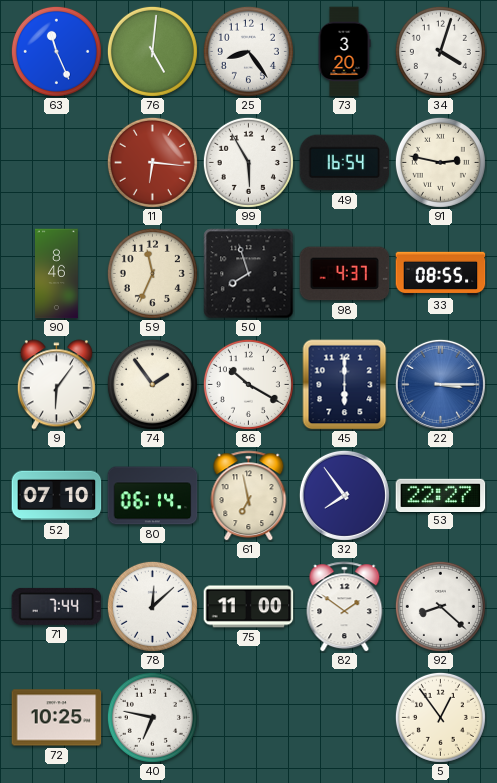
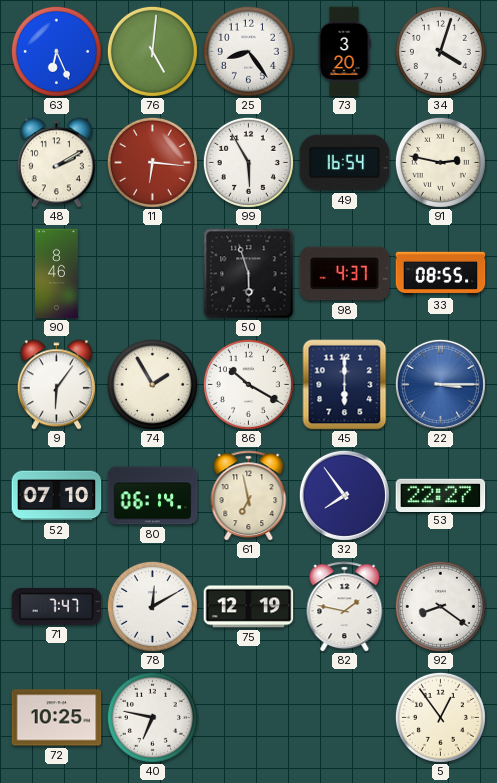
63: 11:26 -> 6:26
48: none -> 2:10
59: 11:34 -> none
50: 7:57 -> 5:57
74: 1:54 -> 1:55
71: 7:44 -> 7:47
78: 12:08 -> 12:10
75: 11:00 -> 12:19
82: 1:51 -> 1:47
92: 8:22 -> 8:21
